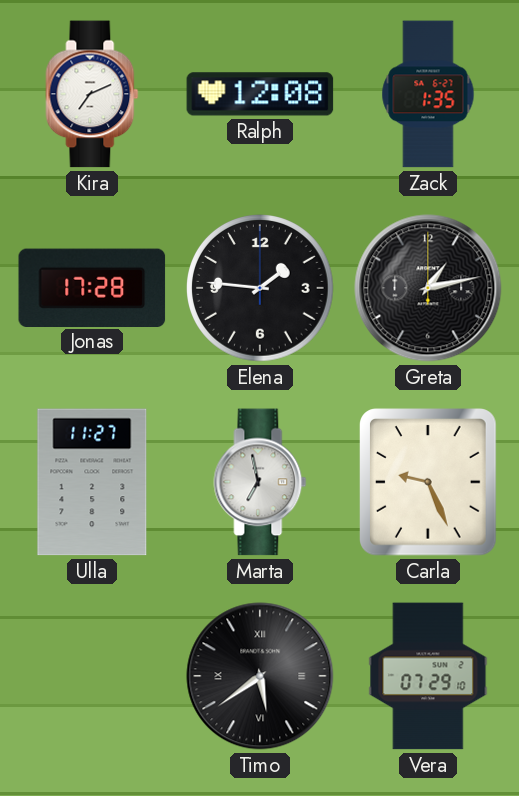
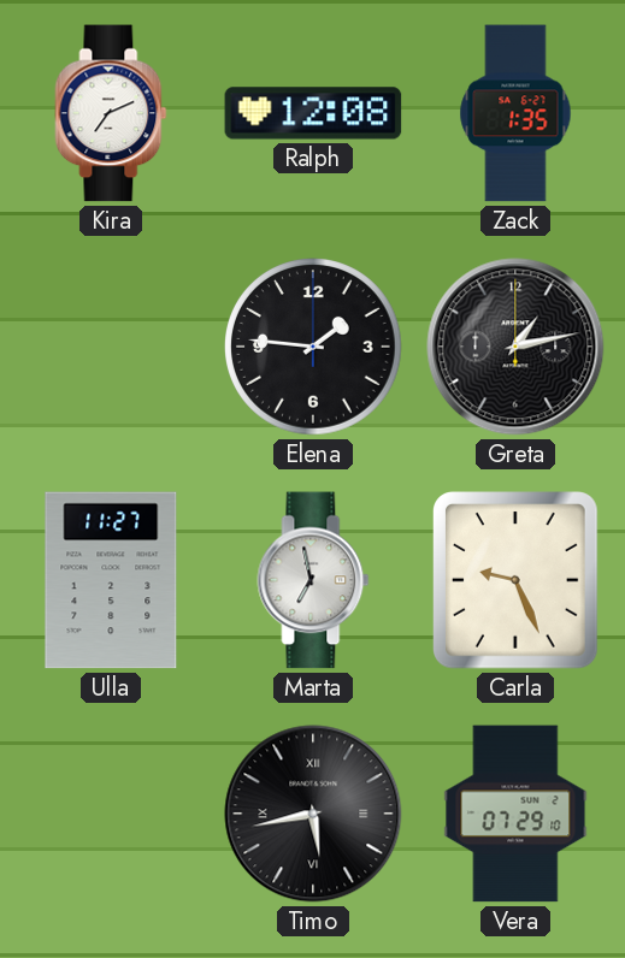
Jonas: 17:28 -> none
Timo: 5:39 -> 5:43
